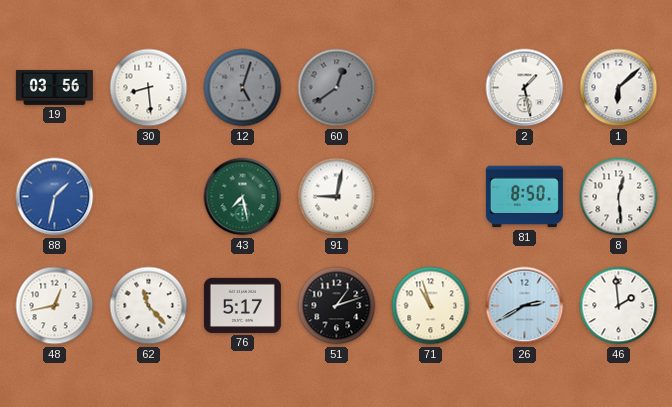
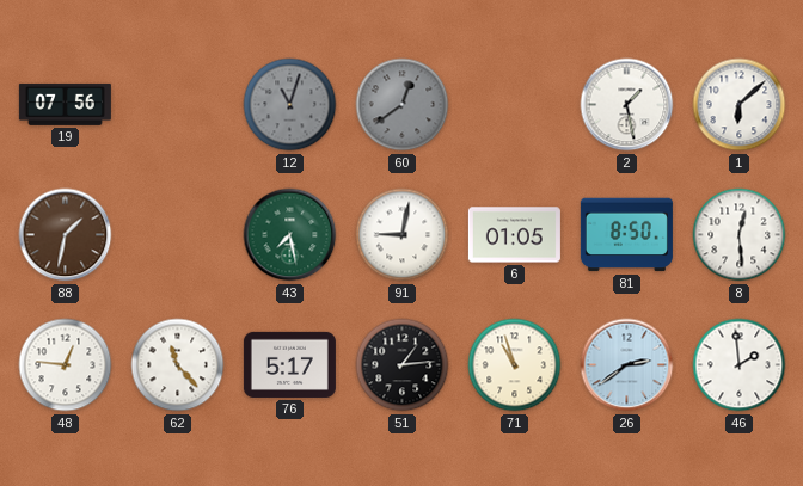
19: 03:56 -> 07:56
30: 8:29 -> none
12: 5:03 -> 11:03
88 dial: blue -> brown
6: none -> 01:05
48: 12:43 -> 12:46
51: 1:12 -> 1:14
26: 2:40 -> 2:39
